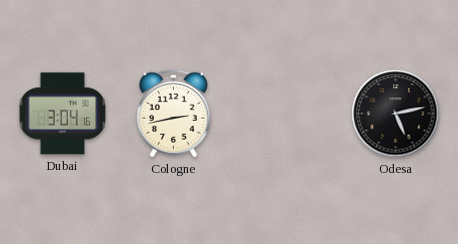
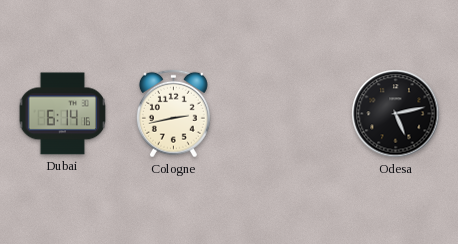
Dubai: 3:04 -> 6:14
